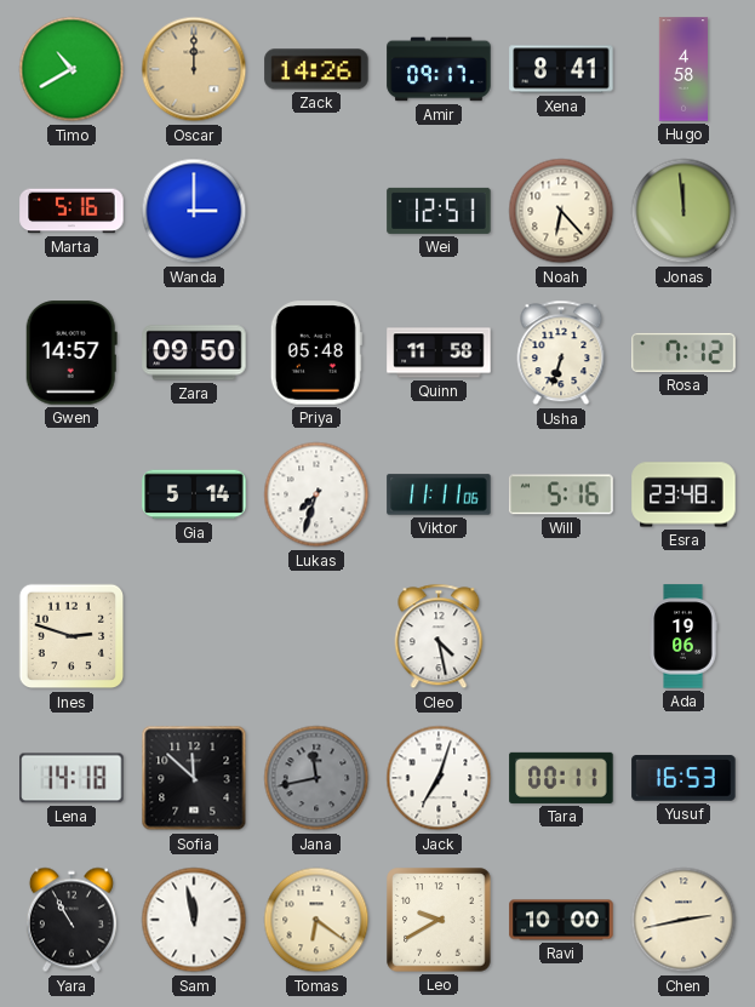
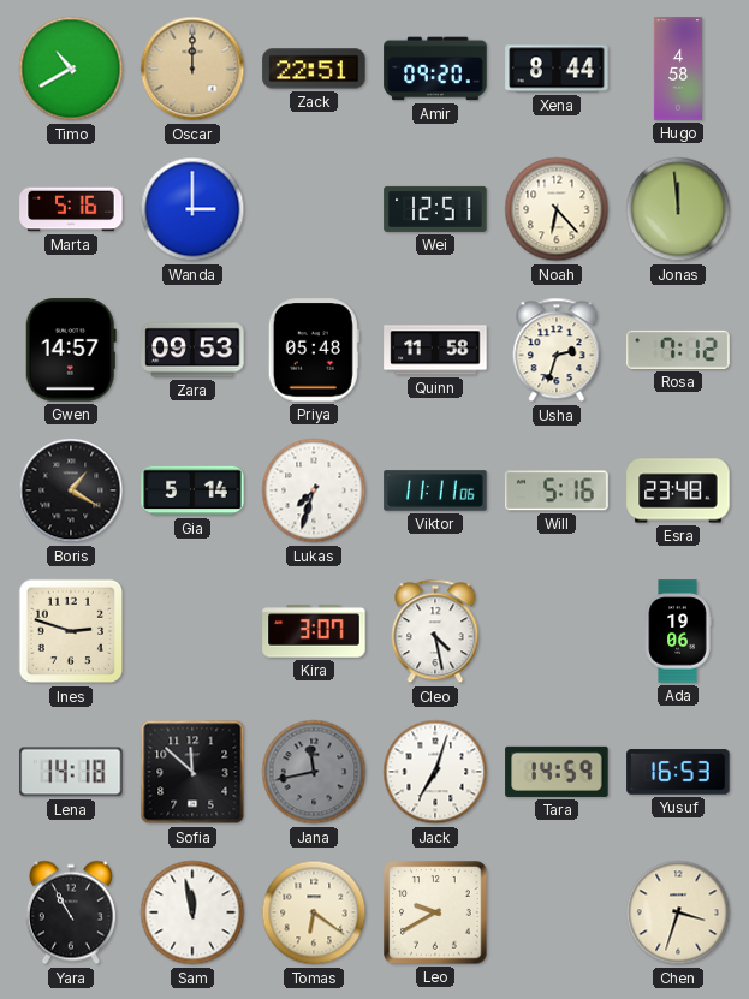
Zack: 14:26 -> 22:51
Amir: 09:17 -> 09:20
Xena: 8:41 -> 8:44
Zara: 09:50 -> 09:53
Usha: 6:33 -> 2:33
Boris: none -> 1:20
Kira: none -> 3:07
Tara: 00:11 -> 14:59
Ravi: 10:00 -> none
Chen: 2:43 -> 3:33
